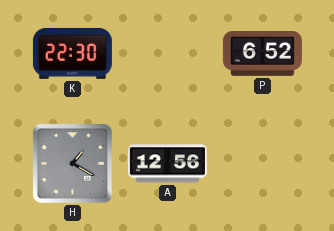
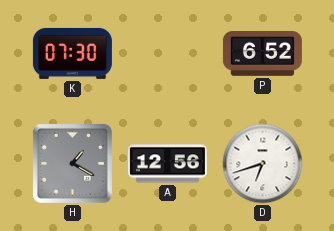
K: 22:30 -> 07:30
D: none -> 6:42
